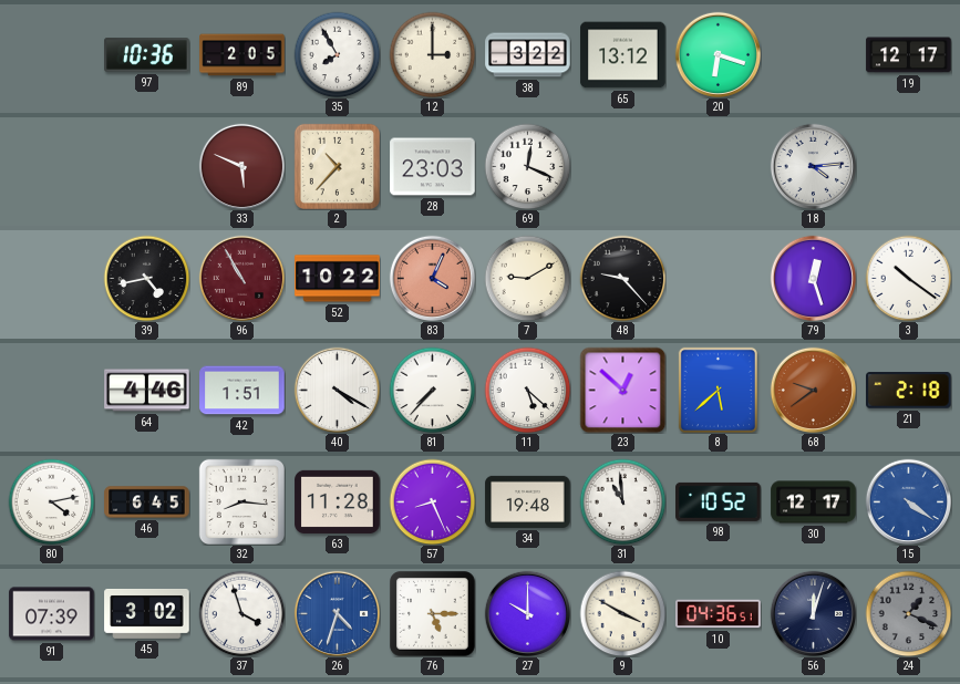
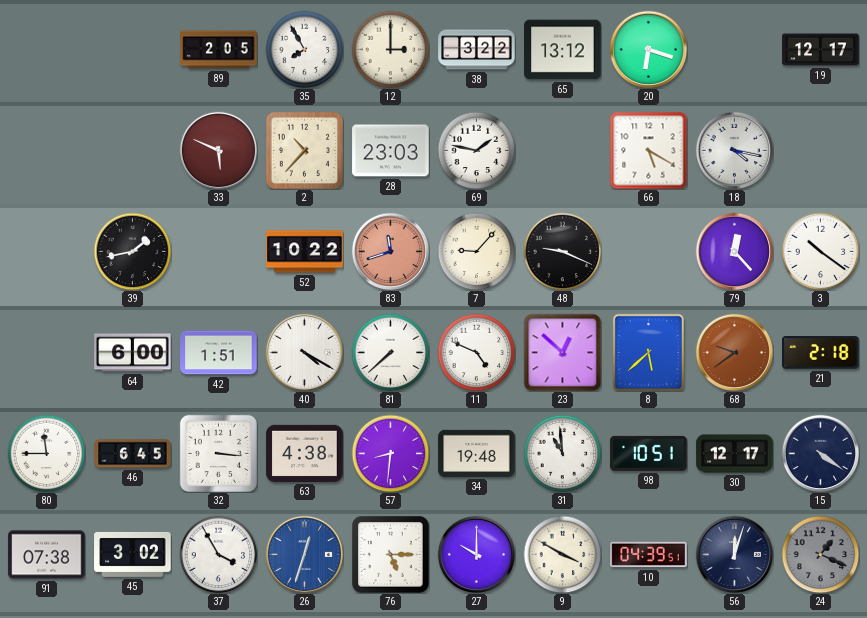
97: 10:36 -> none
69: 12:19 -> 1:47
66: none -> 5:20
18: 4:14 -> 4:17
39: 4:43 -> 1:43
96: 10:55 -> none
83: 4:04 -> 11:42
7: 9:10 -> 9:07
48: 9:23 -> 9:19
79: 12:27 -> 12:23
64: 4:46 -> 6:00
81: 7:37 -> 7:38
11: 5:22 -> 4:49
80: 4:13 -> 11:45
32: 8:16 -> 3:16
63: 11:28 -> 4:38
57: 8:26 -> 8:31
98: 10:52 -> 10:51
15 dial: blue -> navy
91: 07:39 -> 07:38
37: 3:57 -> 3:55
26: 4:33 -> 12:33
10: 04:36 -> 04:39
